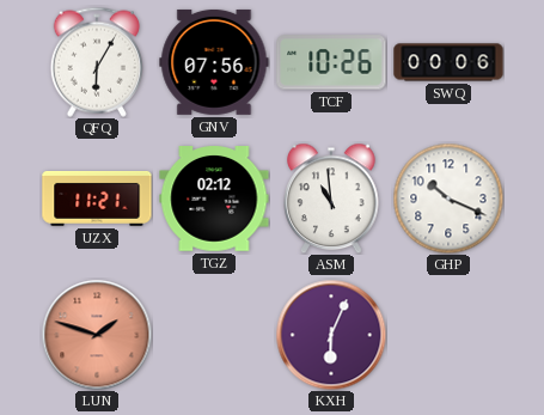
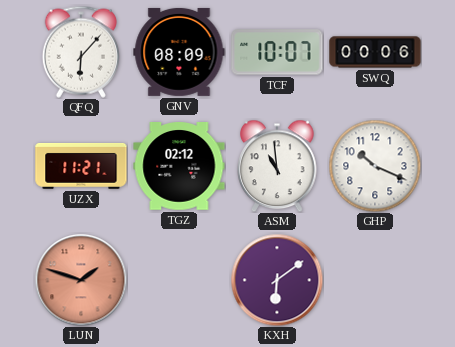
QFQ: 6:05 -> 6:07
GNV: 07:56 -> 08:09
TCF: 10:26 -> 10:07
KXH: 6:04 -> 6:09
